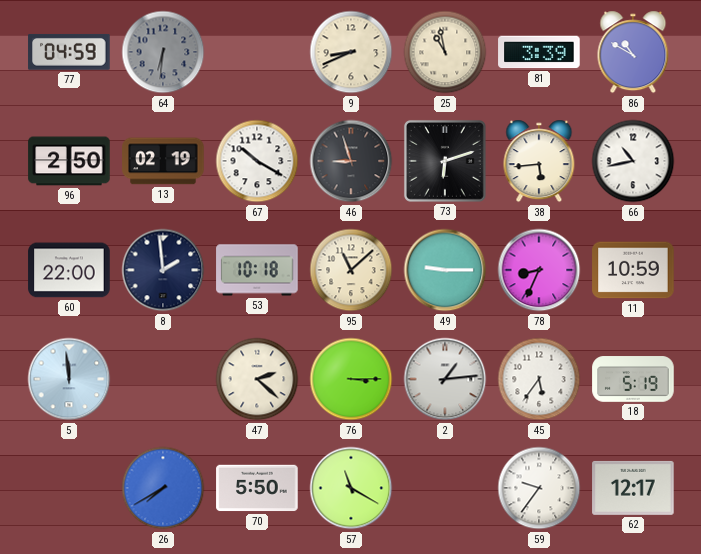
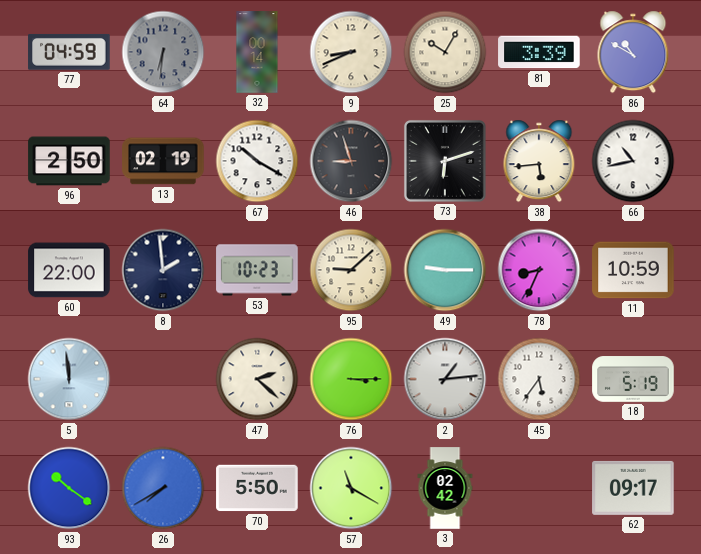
32: none -> 00:14
25: 10:58 -> 10:05
53: 10:18 -> 10:23
95: 11:08 -> 9:08
93: none -> 10:21
3: none -> 02:42
59: 9:36 -> none
62: 12:17 -> 09:17
